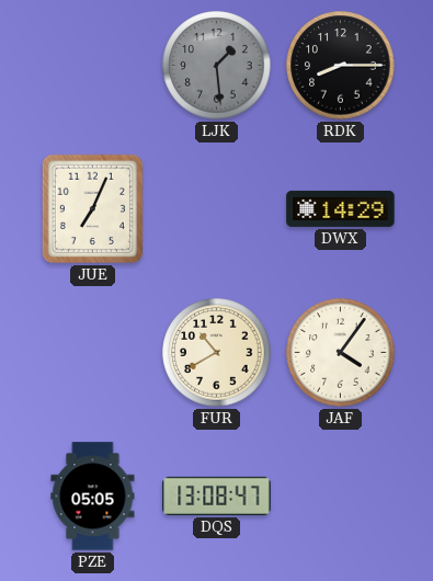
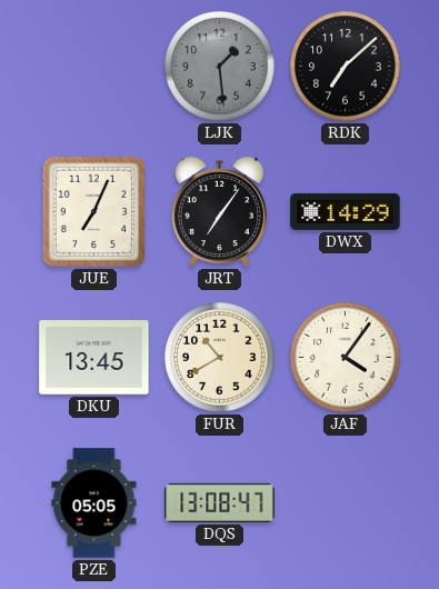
RDK: 8:15 -> 7:08
JRT: none -> 7:06
DKU: none -> 13:45
